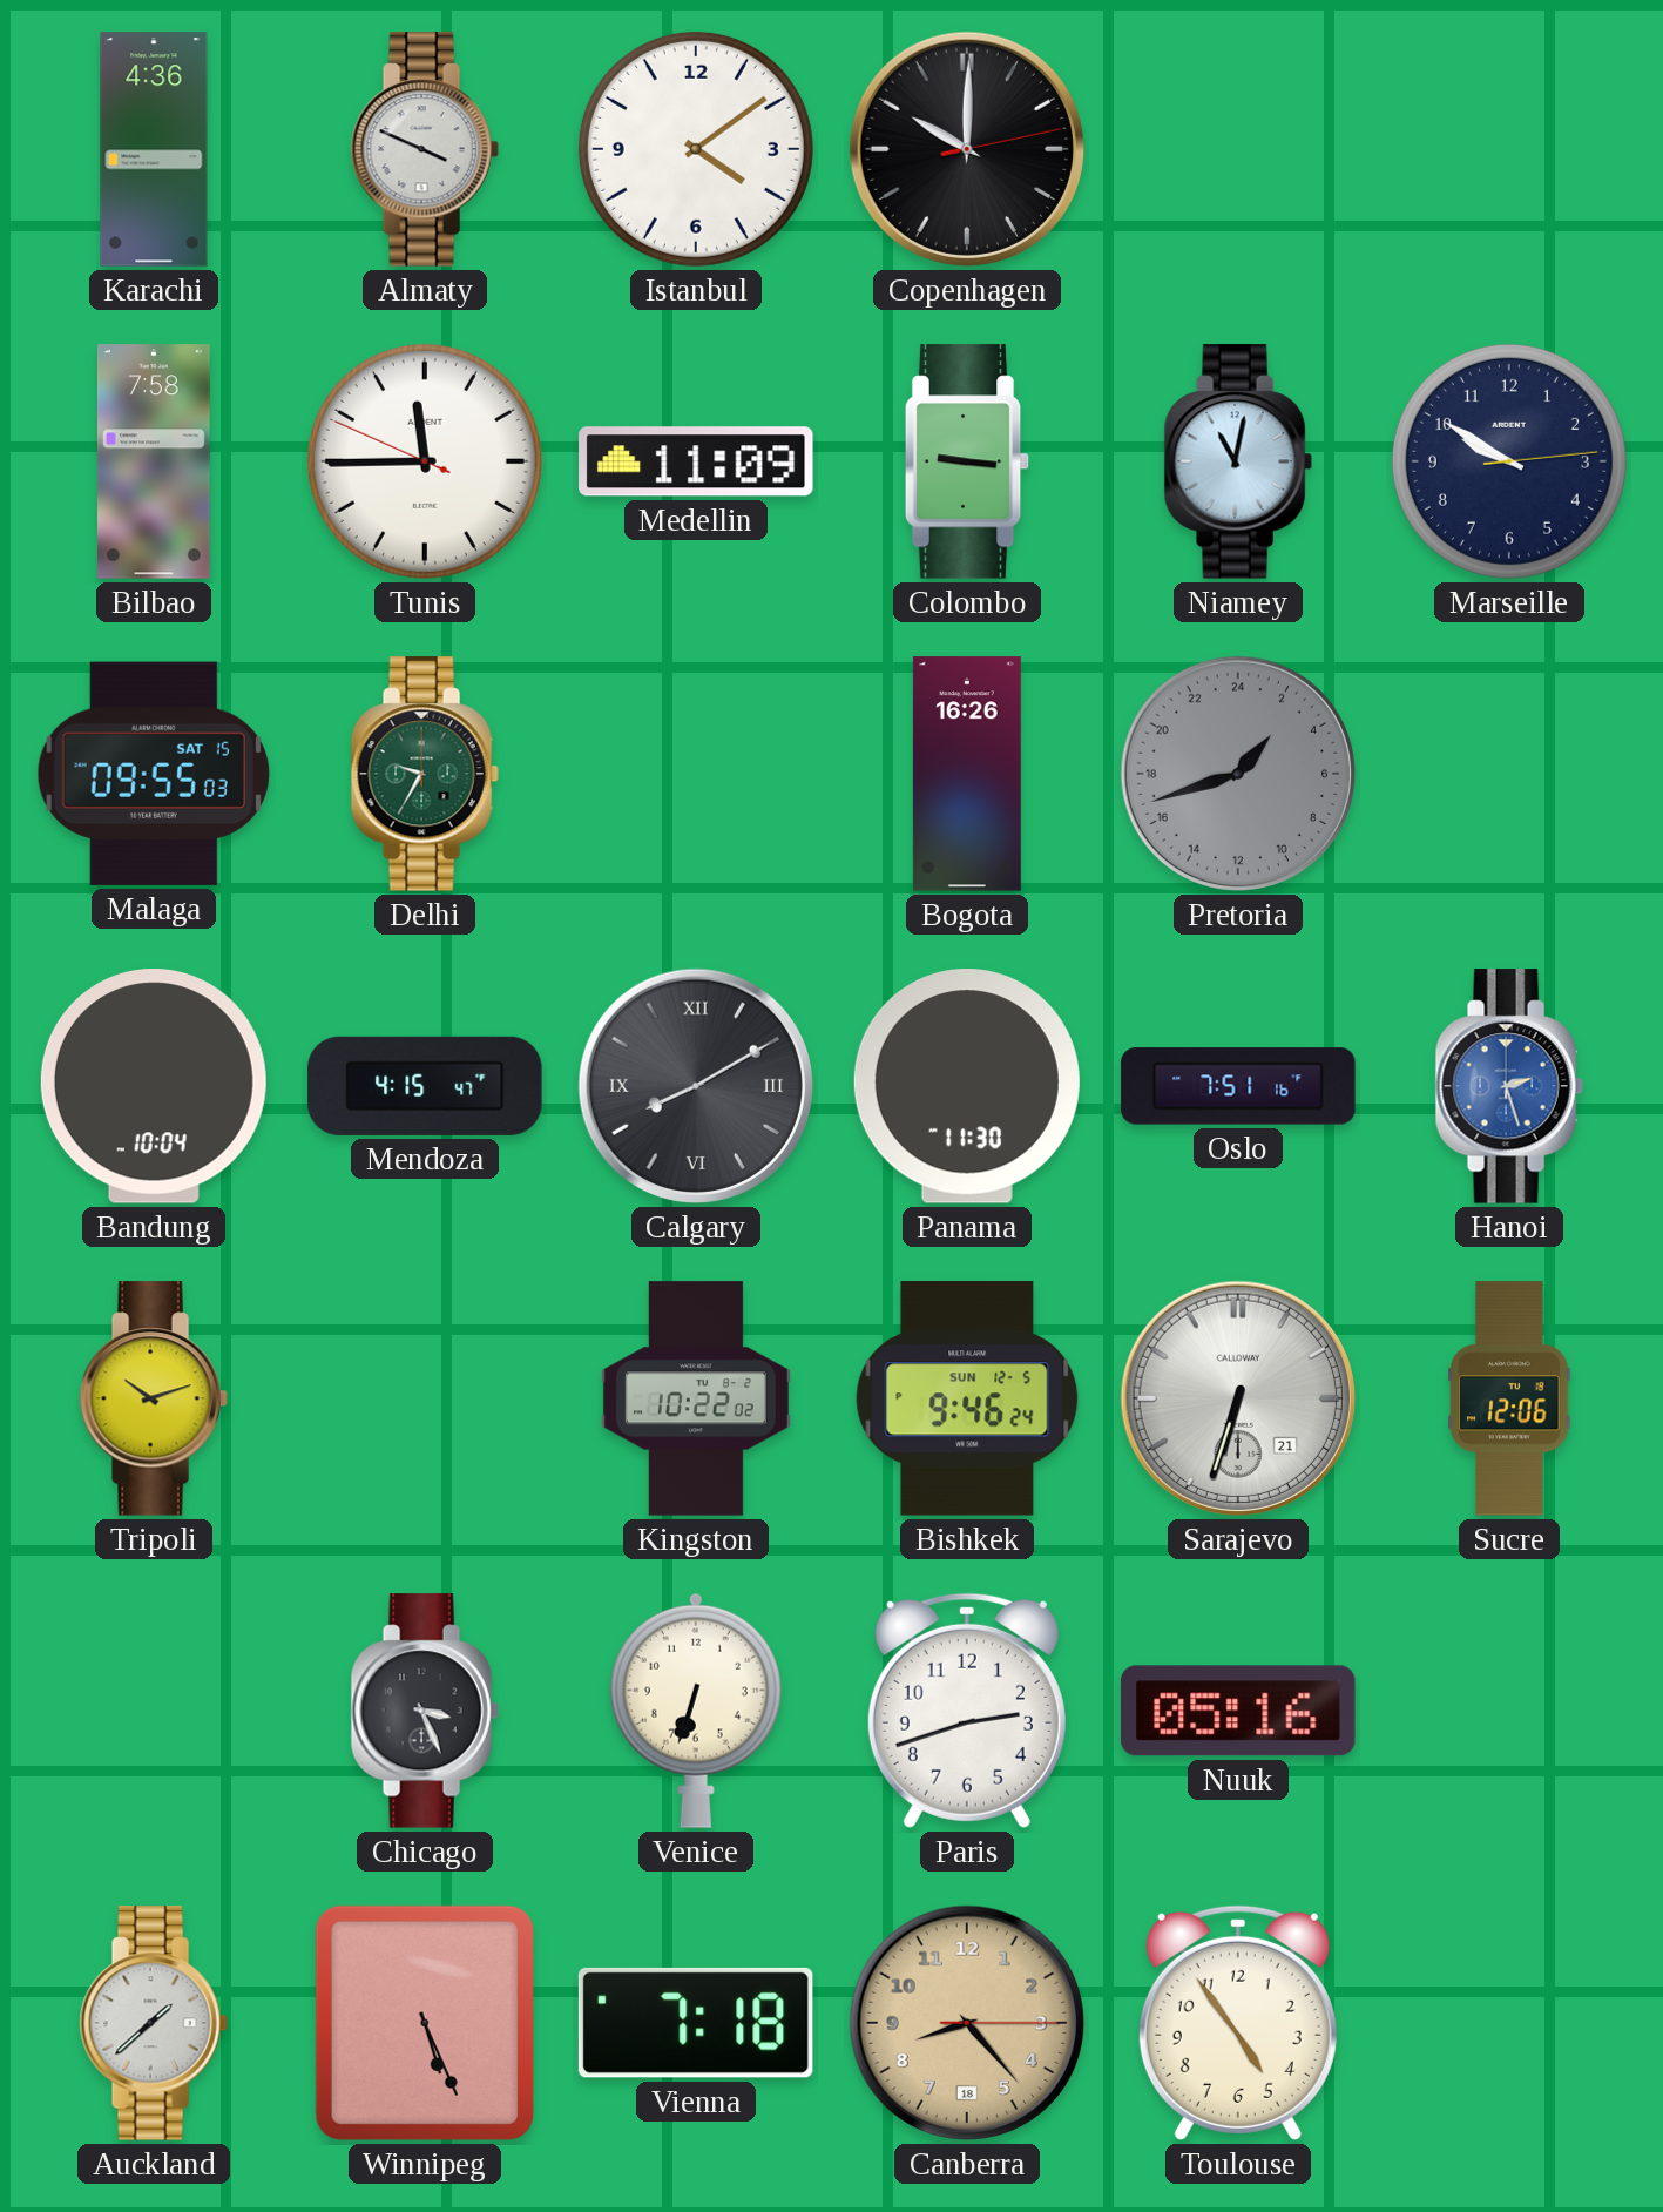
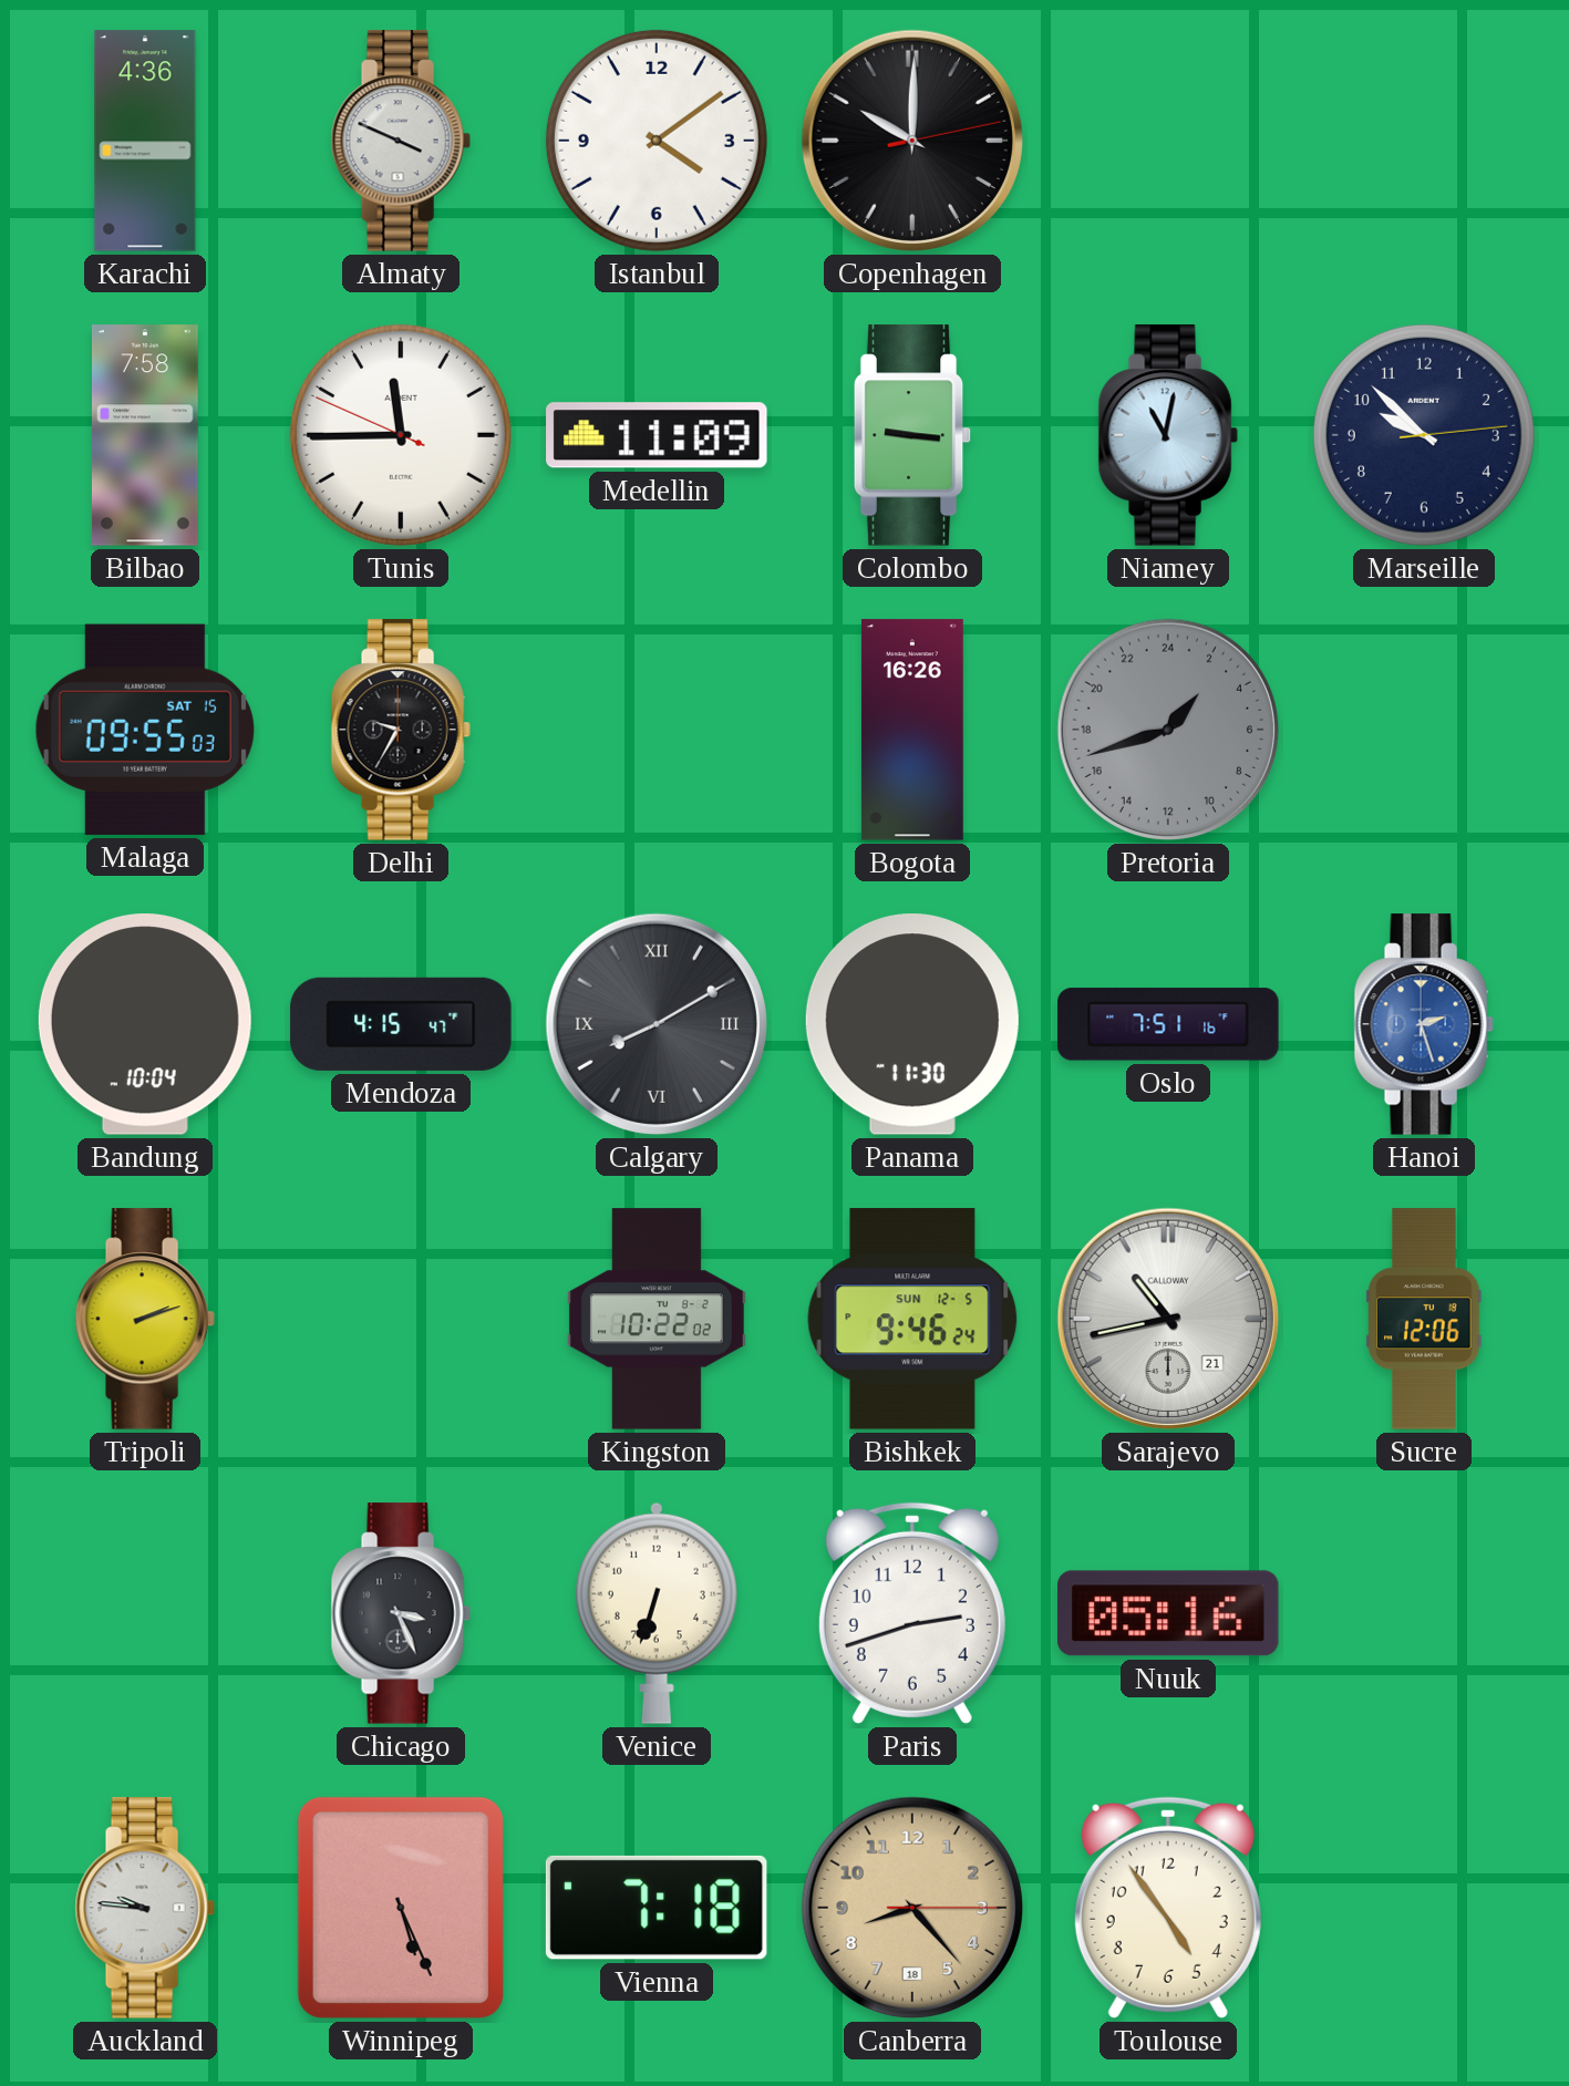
Marseille: 9:50 -> 9:52
Delhi dial: green -> black
Tripoli: 10:12 -> 2:12
Sarajevo: 6:33 -> 10:43
Auckland: 1:38 -> 9:46
